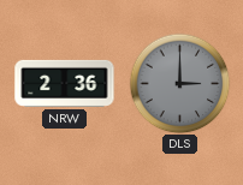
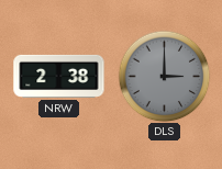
NRW: 2:36 -> 2:38
